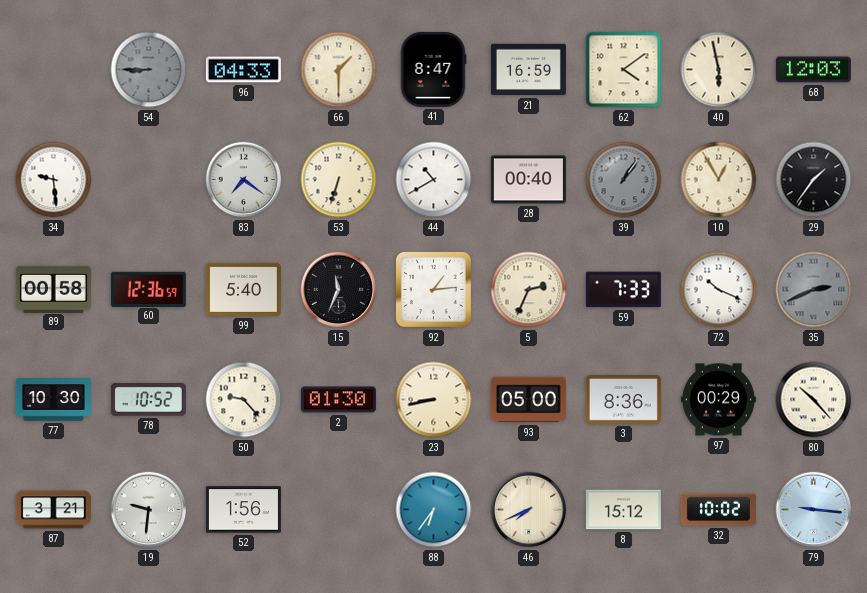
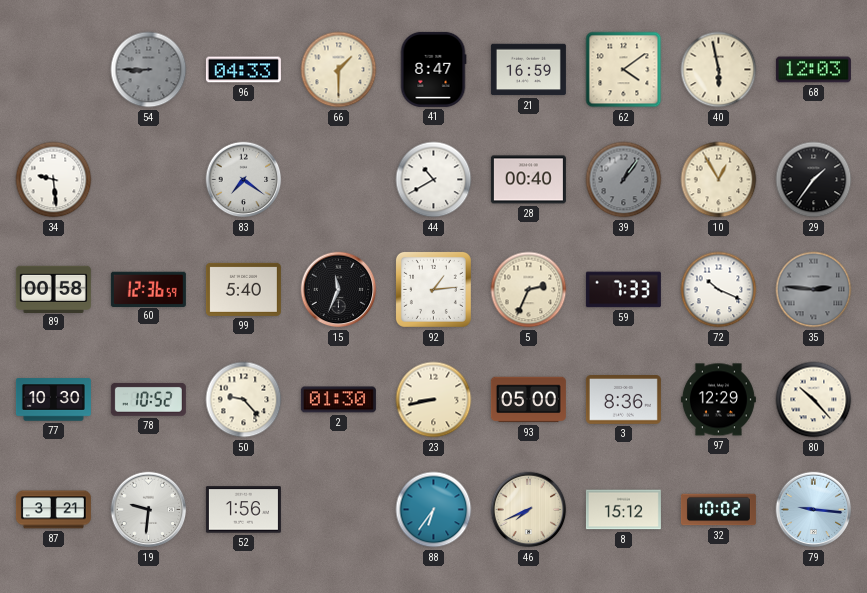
53: 6:33 -> none
35: 2:41 -> 2:46
97: 00:29 -> 12:29
